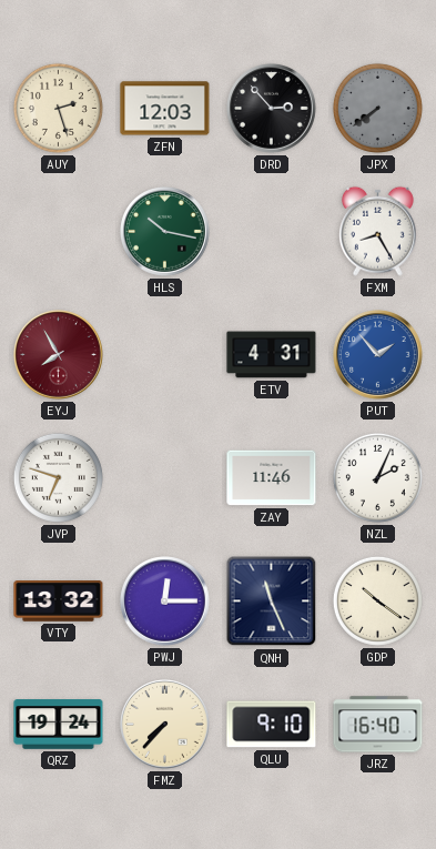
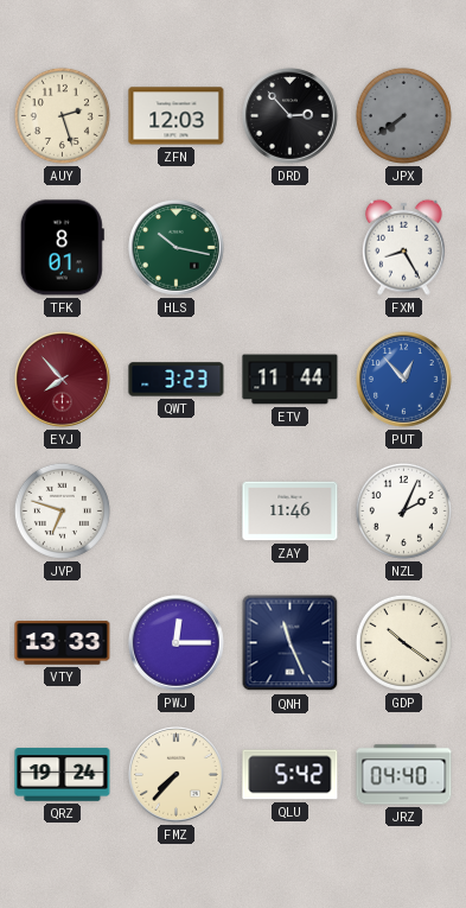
TFK: none -> 8:01
EYJ: 7:55 -> 7:53
QWT: none -> 3:23
ETV: 4:31 -> 11:44
PUT: 1:53 -> 12:53
VTY: 13:32 -> 13:33
QLU: 9:10 -> 5:42
JRZ: 16:40 -> 04:40
